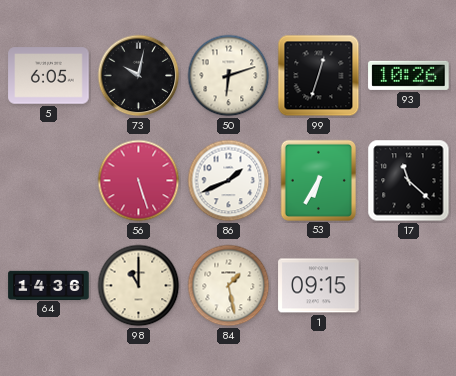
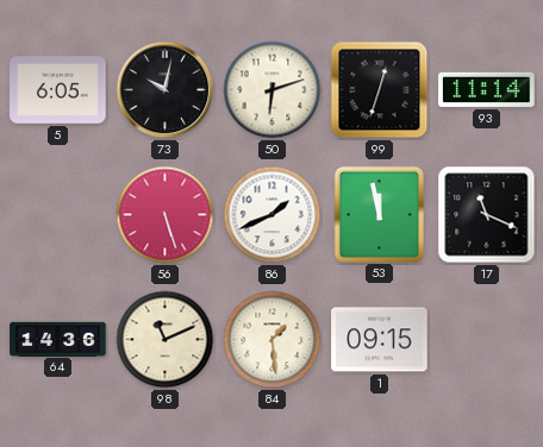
93: 10:26 -> 11:14
53: 6:35 -> 11:58
17: 11:22 -> 11:19
98: 11:00 -> 11:11
84: 1:28 -> 1:29
